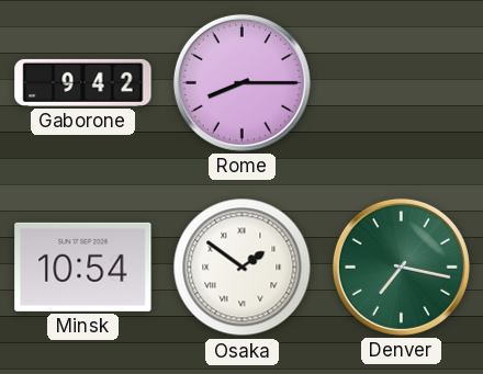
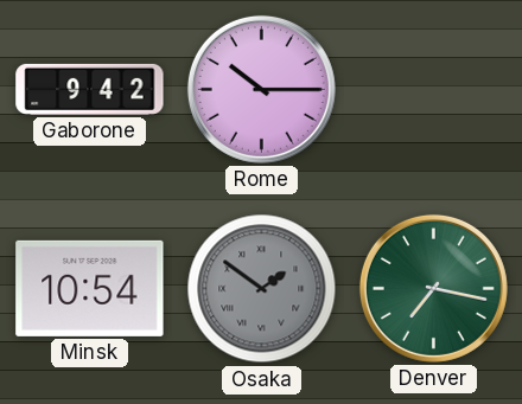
Rome: 8:15 -> 10:15
Osaka dial: white -> grey
